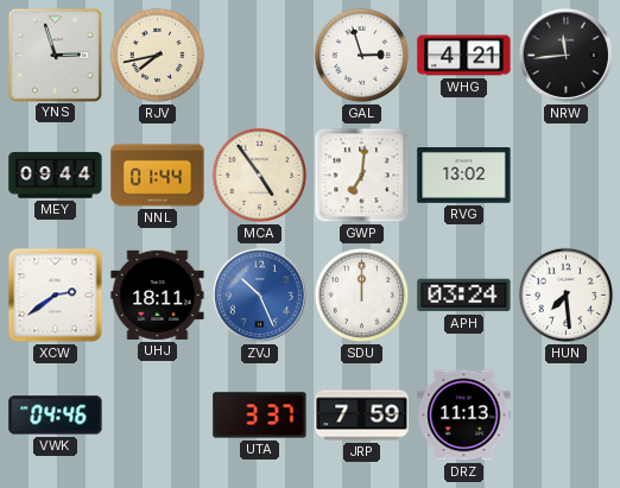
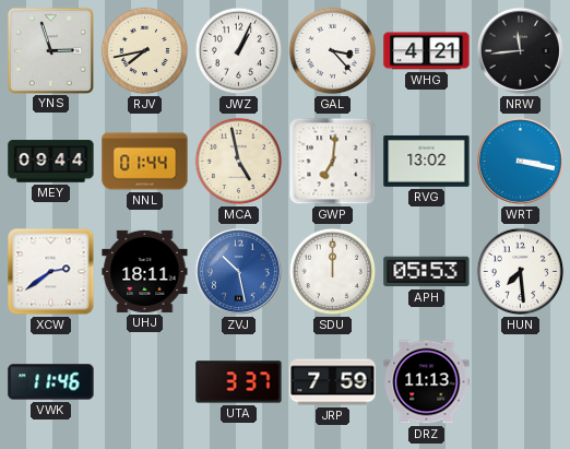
JWZ: none -> 1:04
GAL: 2:57 -> 3:23
MCA: 4:54 -> 4:58
WRT: none -> 3:17
ZVJ: 10:26 -> 10:28
APH: 03:24 -> 05:53
VWK: 04:46 -> 11:46
